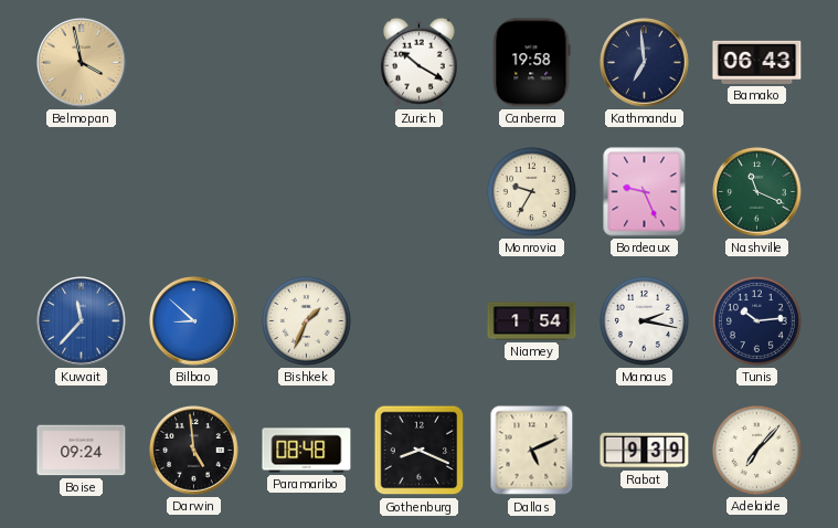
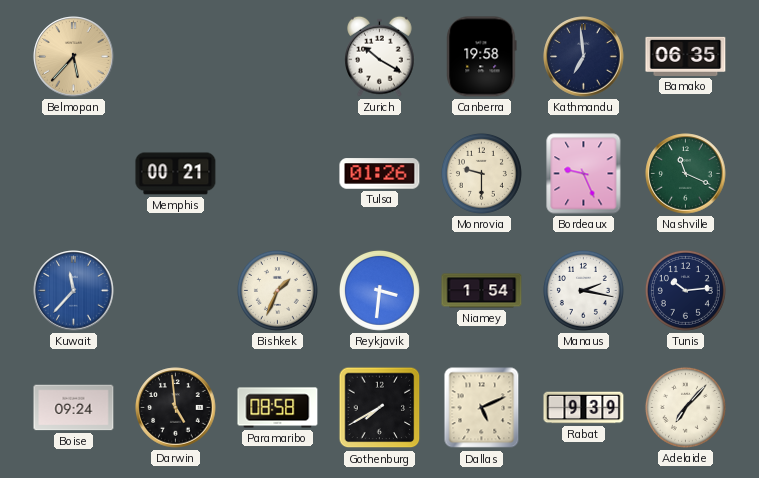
Belmopan: 3:58 -> 5:37
Bamako: 06:43 -> 06:35
Memphis: none -> 00:21
Tulsa: none -> 01:26
Monrovia: 9:35 -> 9:30
Bilbao: 8:52 -> none
Reykjavik: none -> 3:31
Paramaribo: 08:48 -> 08:58
Gothenburg: 8:19 -> 7:40
